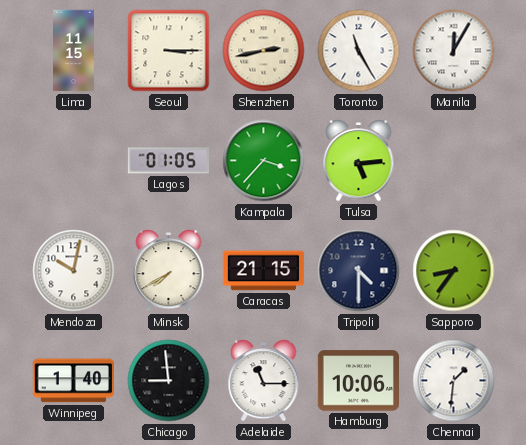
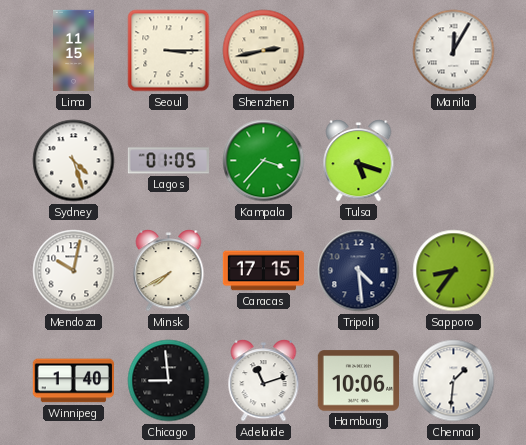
Toronto: 11:25 -> none
Sydney: none -> 4:27
Tulsa: 5:14 -> 5:18
Caracas: 21:15 -> 17:15
Tripoli: 4:30 -> 4:29
Adelaide: 11:15 -> 11:12
